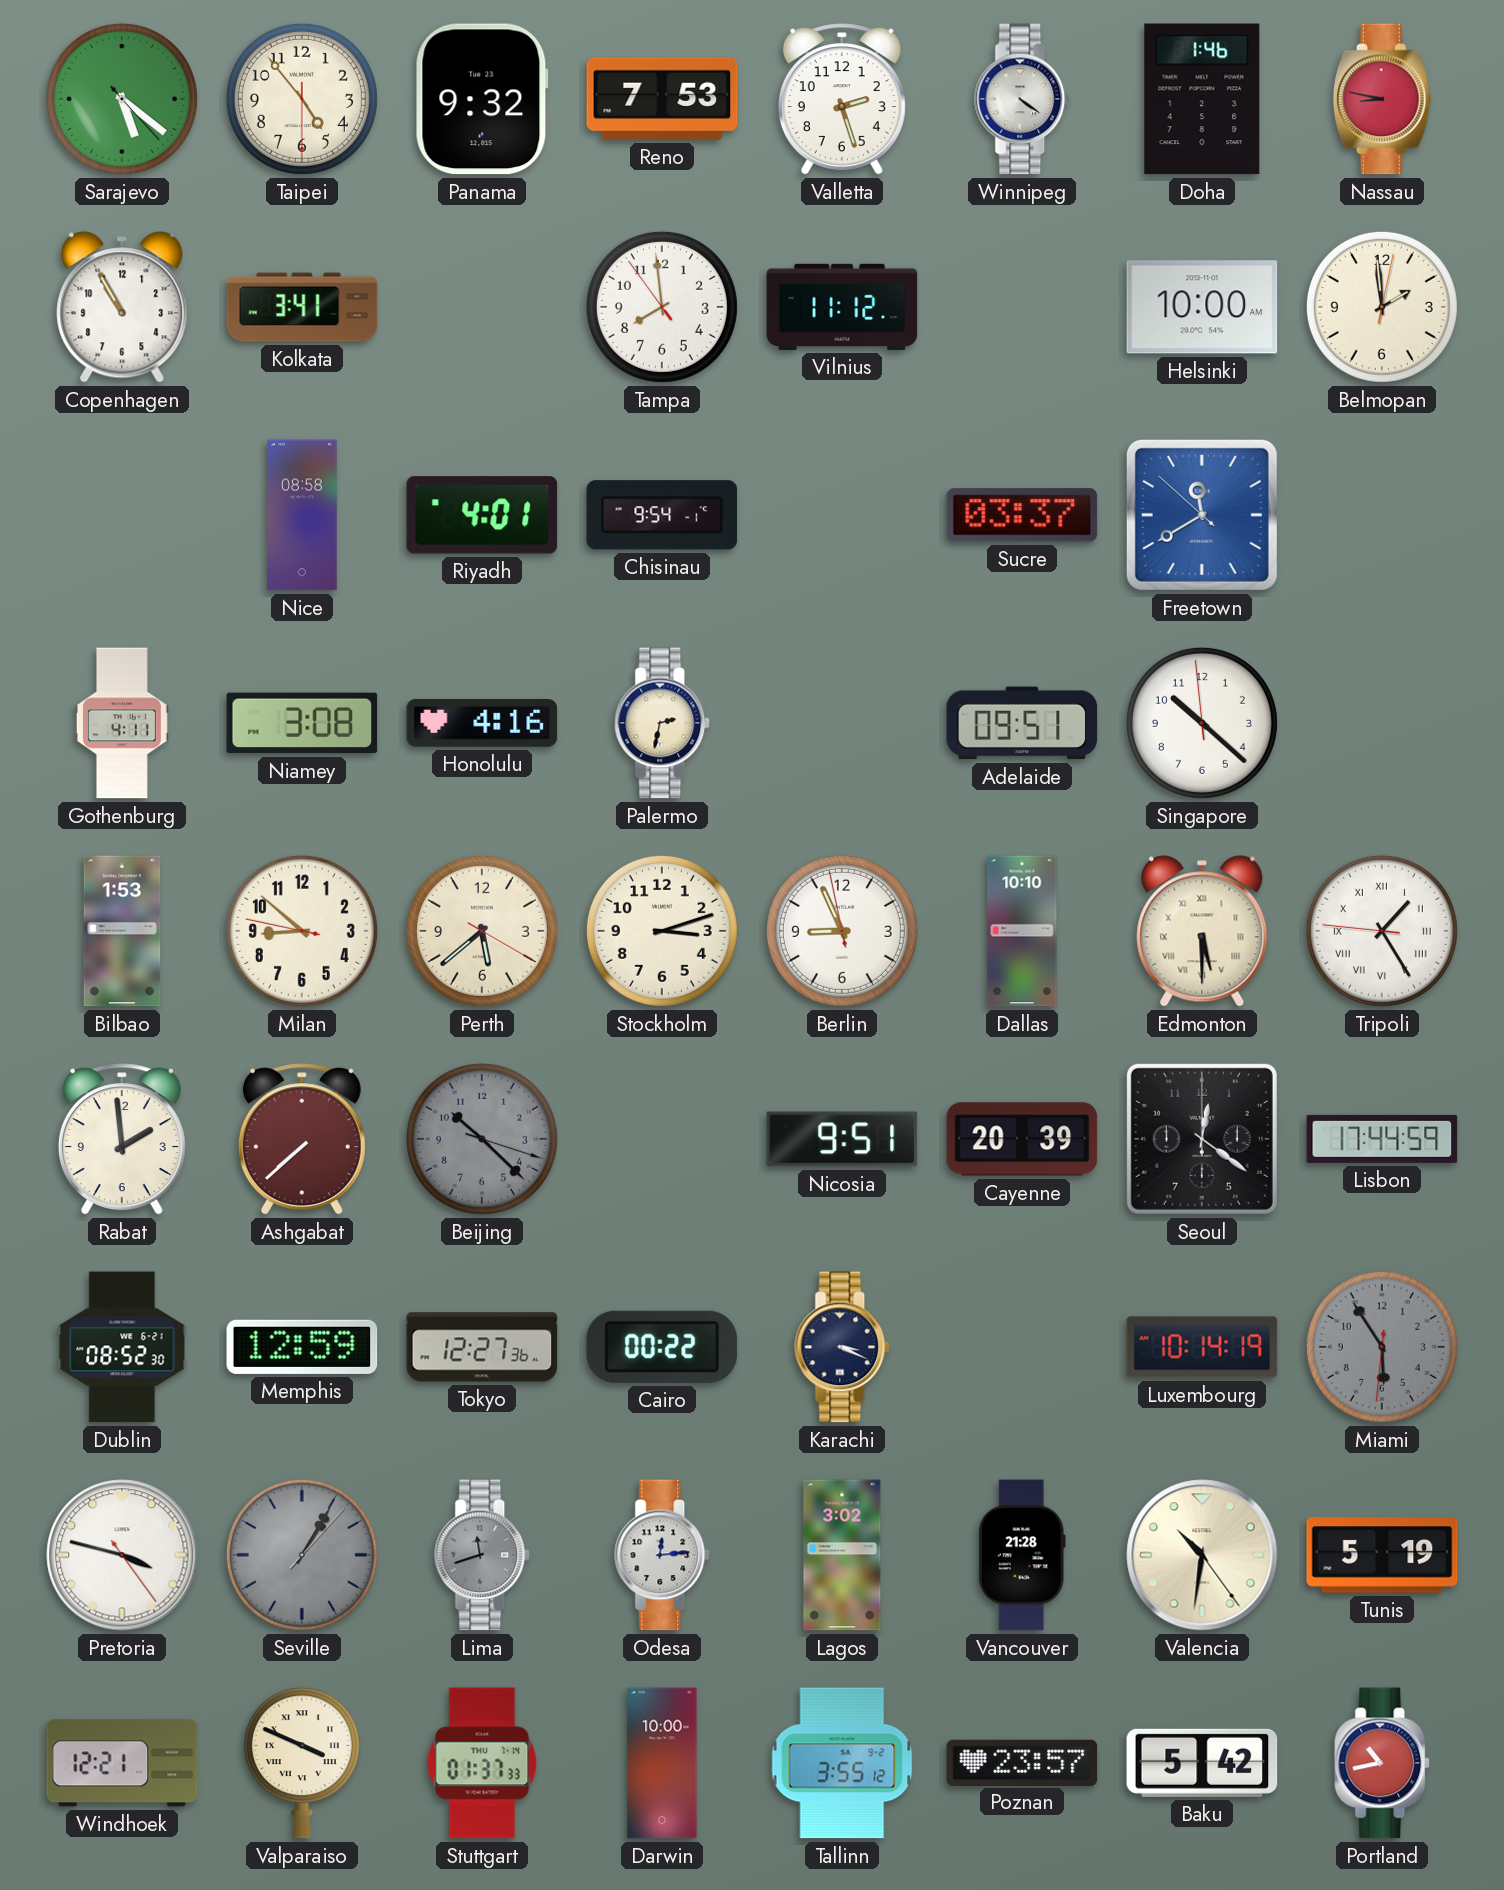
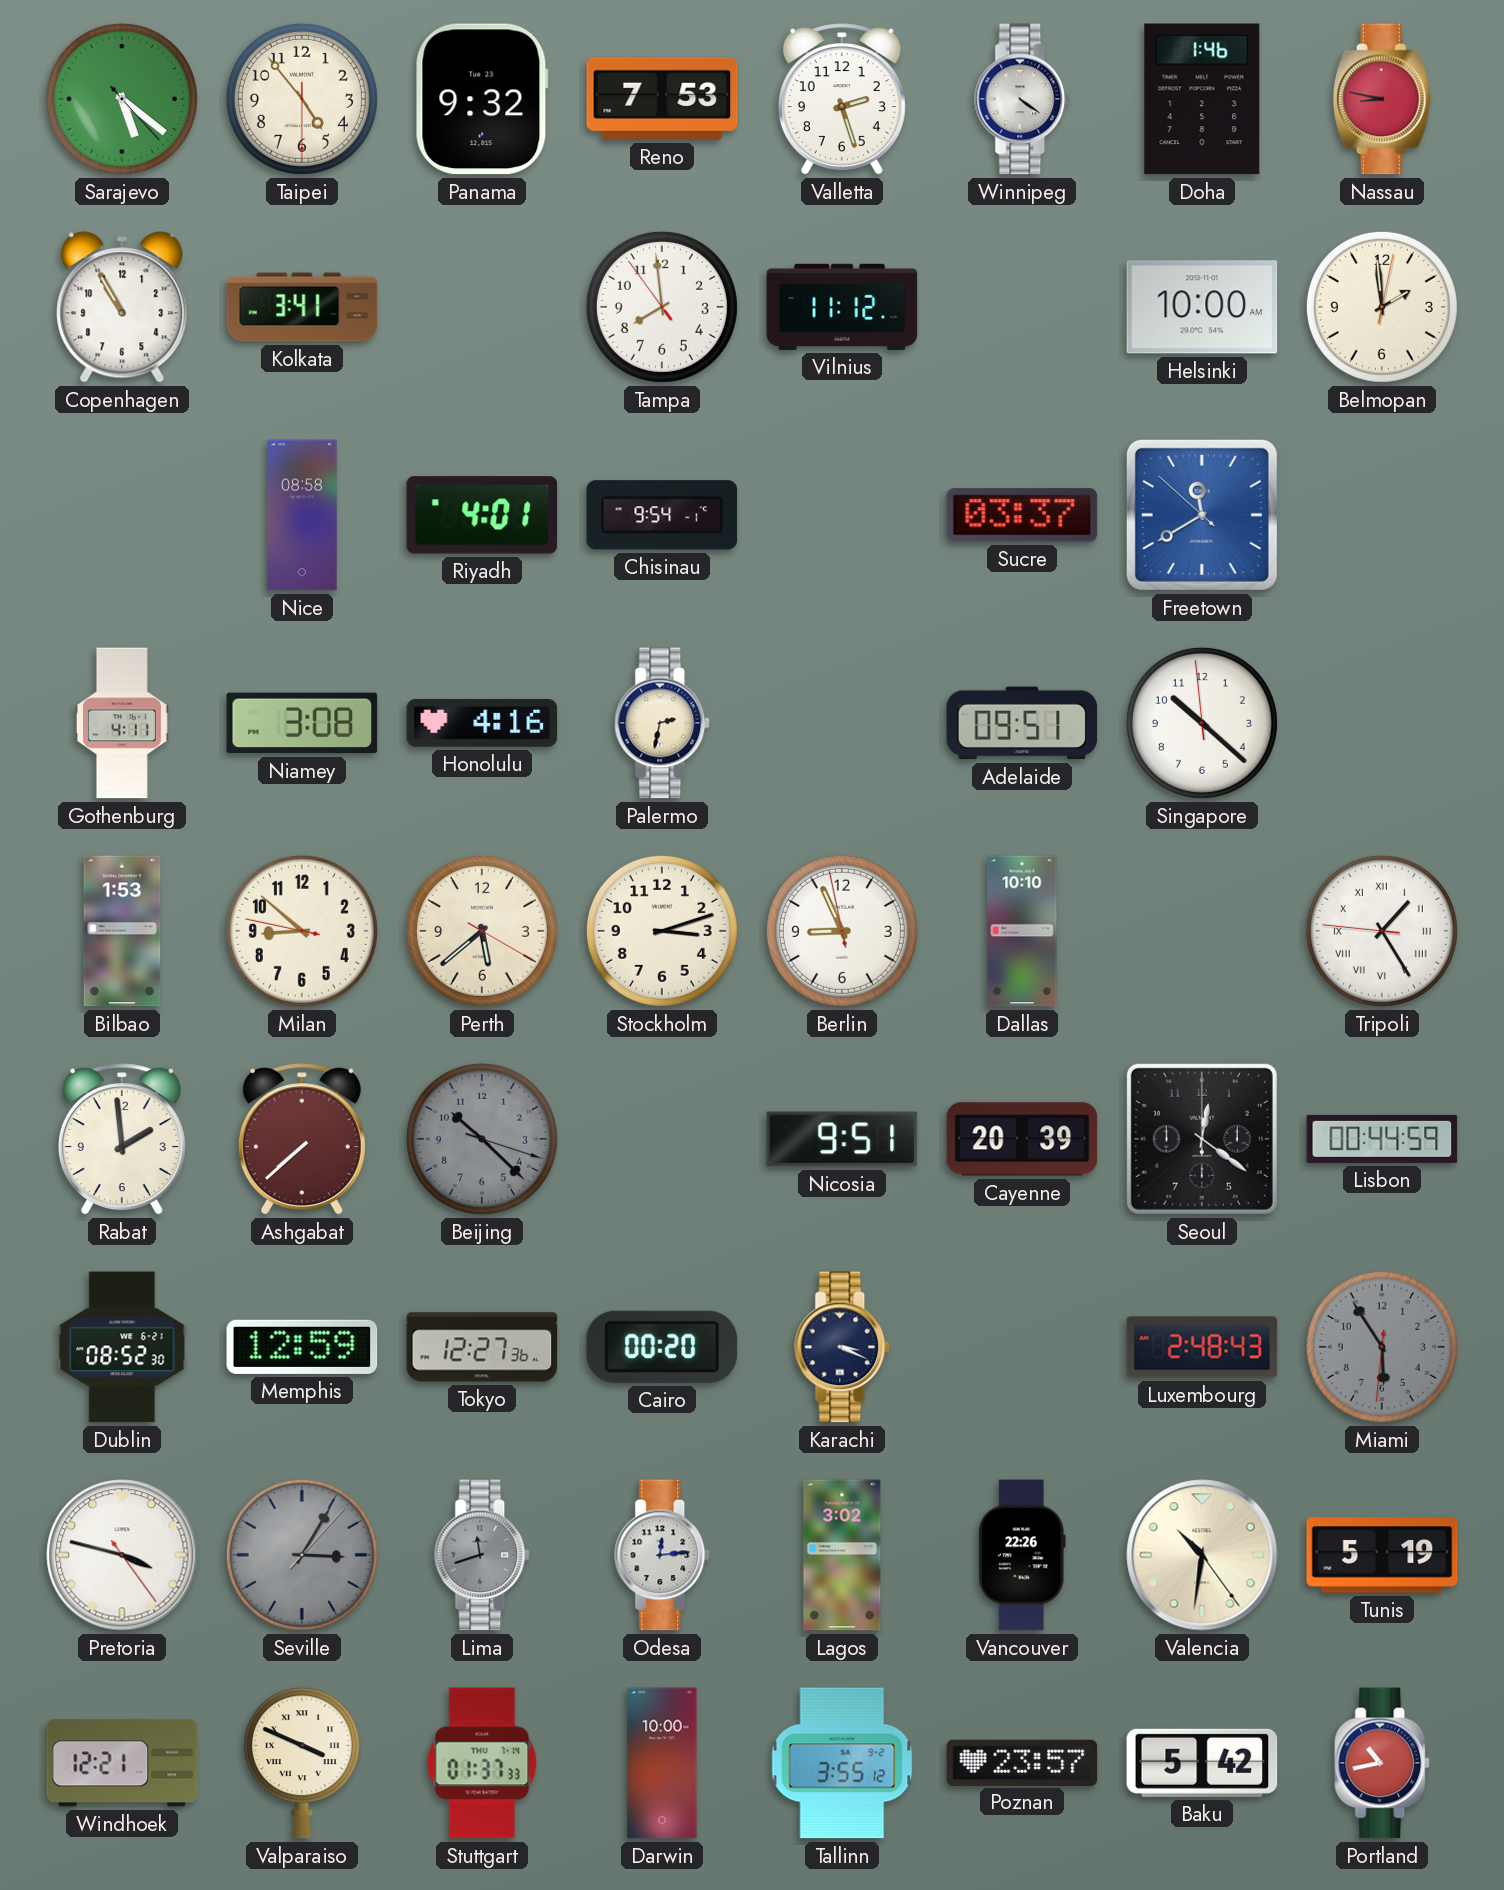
Edmonton: 5:30 -> none
Lisbon: 17:44 -> 00:44
Cairo: 00:22 -> 00:20
Luxembourg: 10:14 -> 2:48
Seville: 1:05 -> 3:05
Vancouver: 21:28 -> 22:26
